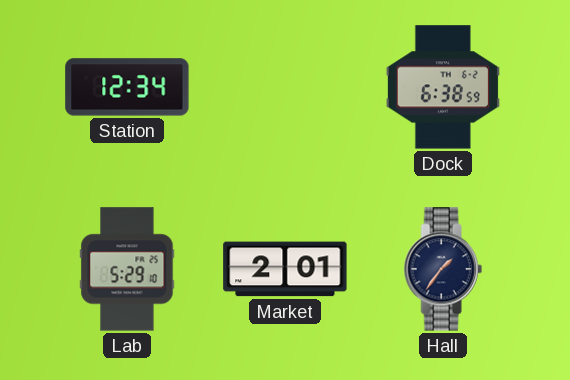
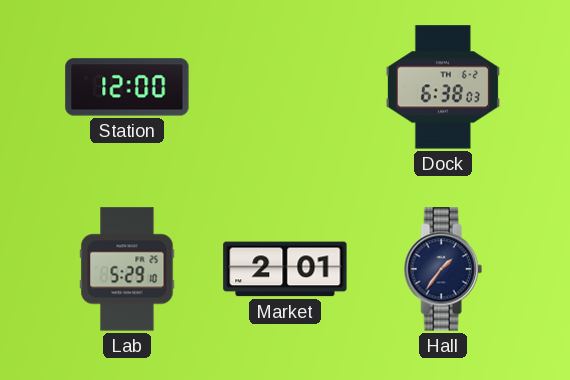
Station: 12:34 -> 12:00
Dock: 6:38:59 -> 6:38:03
